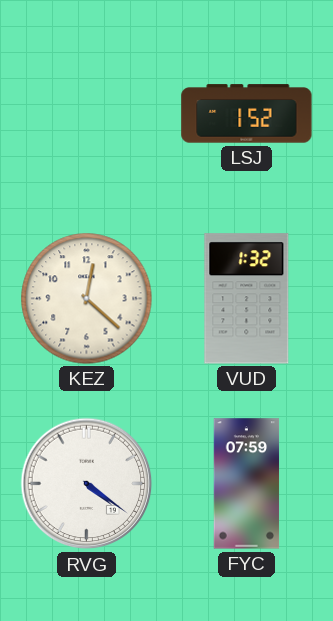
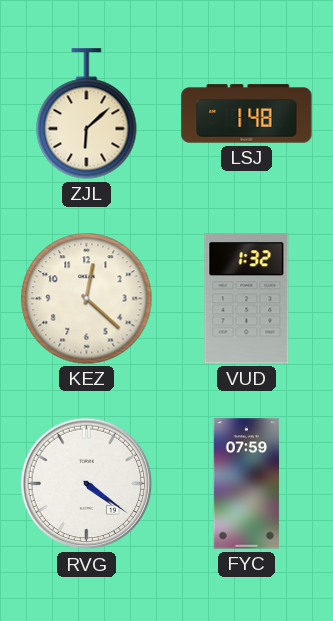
ZJL: none -> 6:08
LSJ: 1:52 -> 1:48
